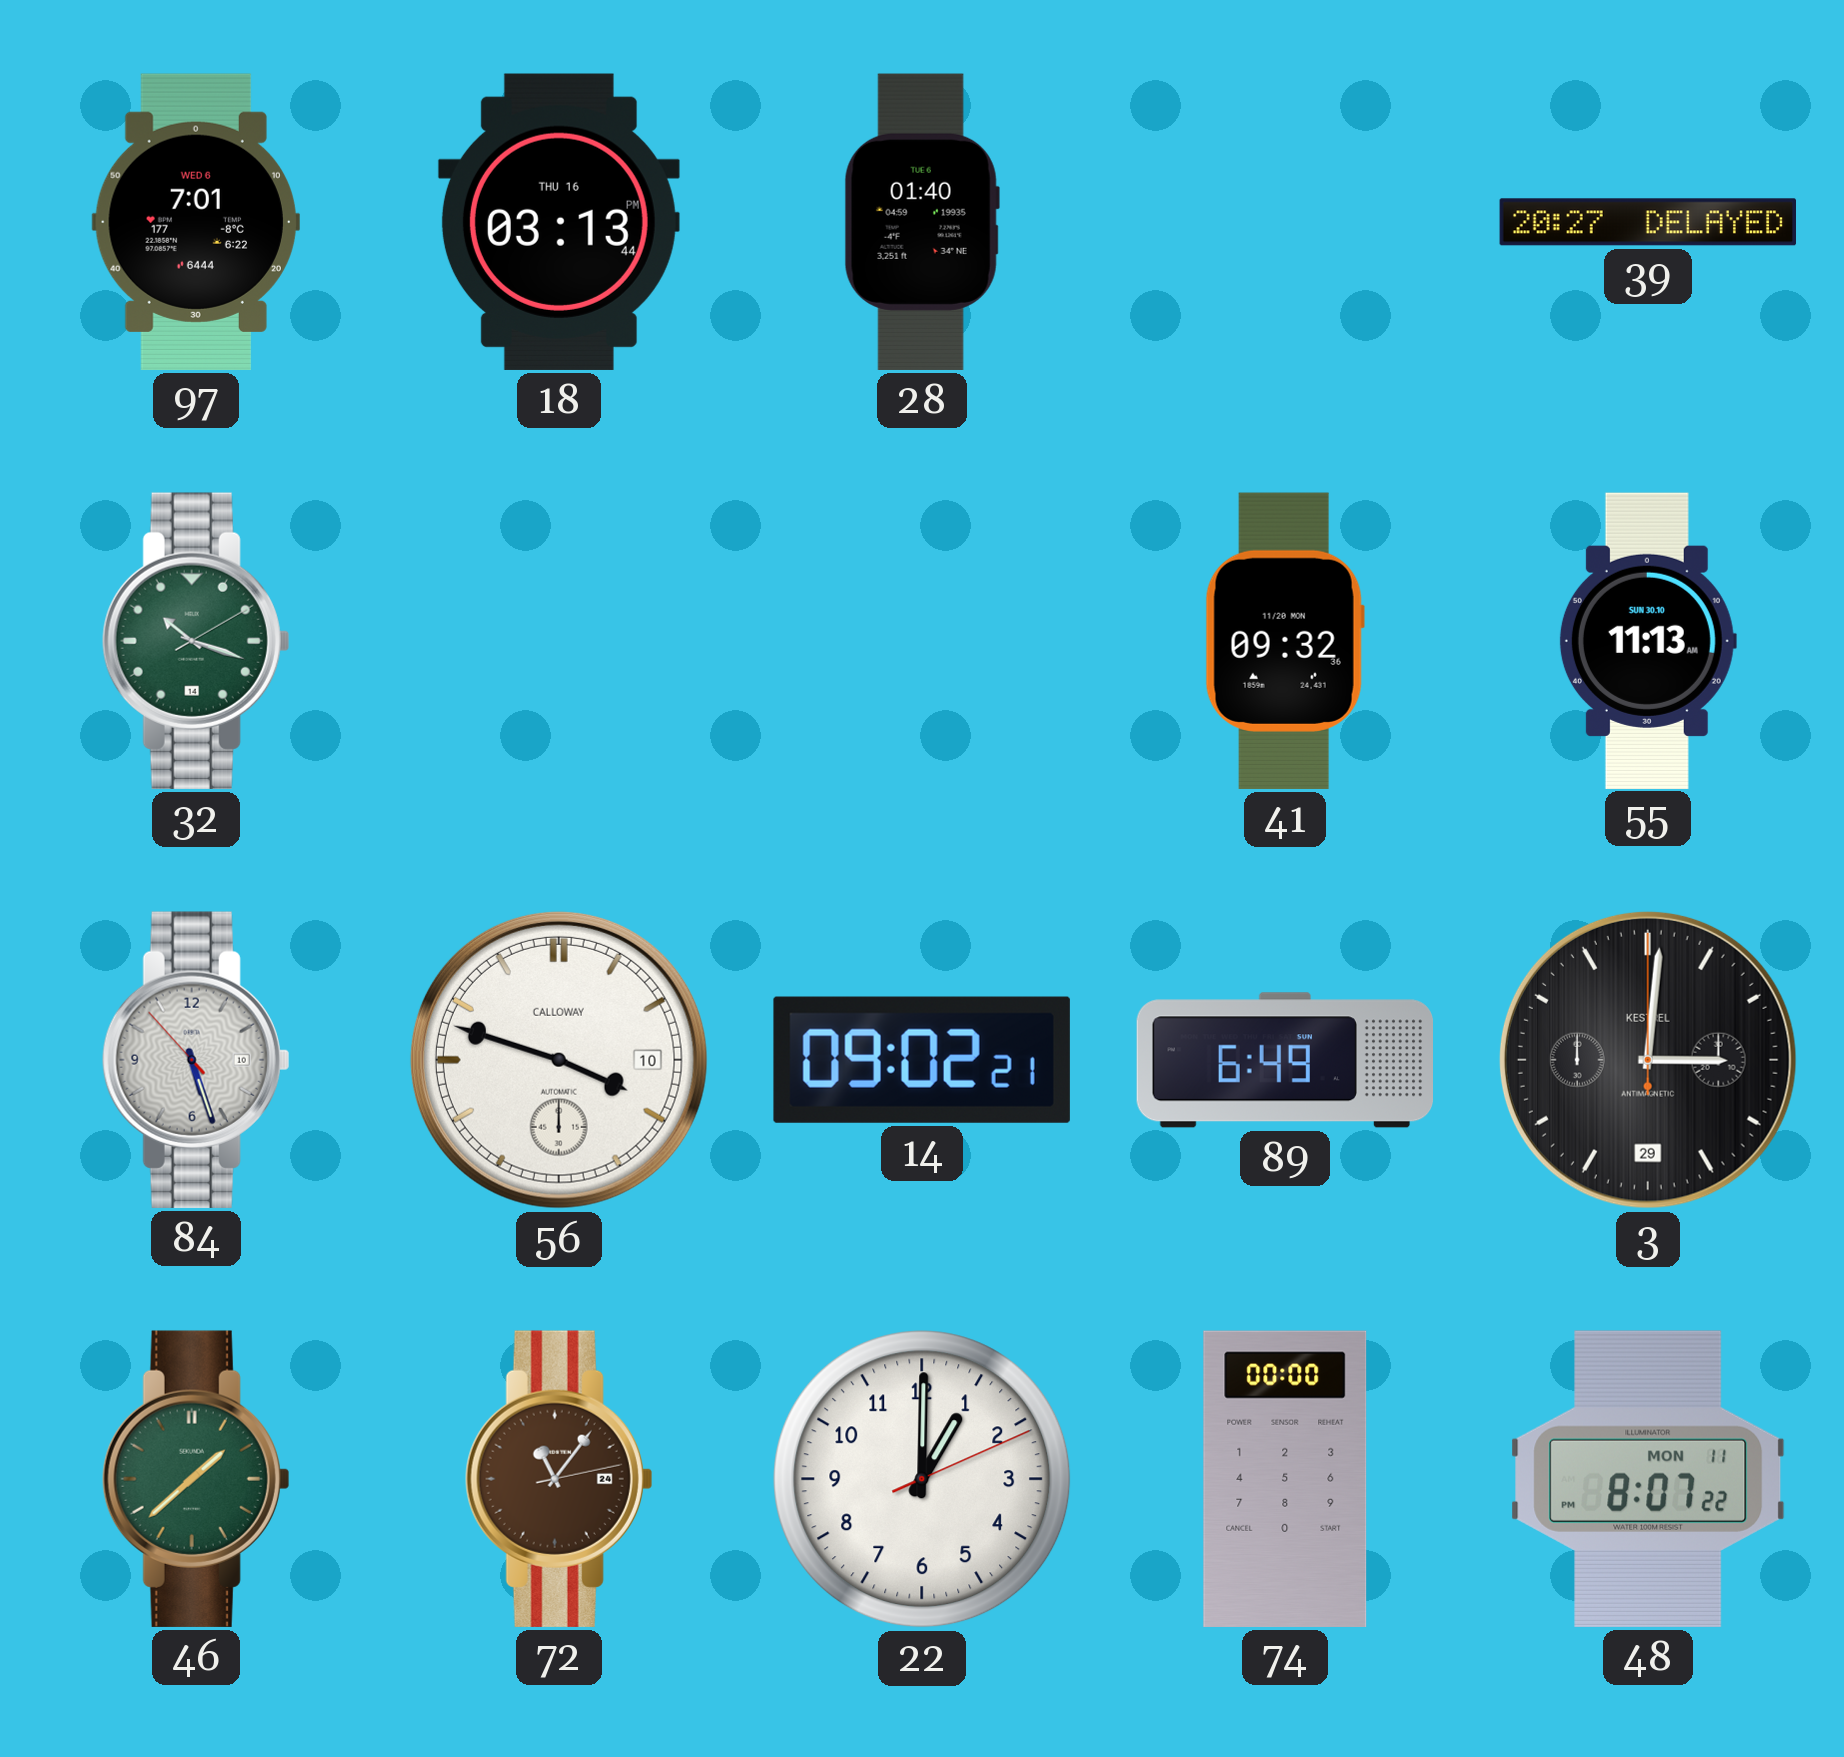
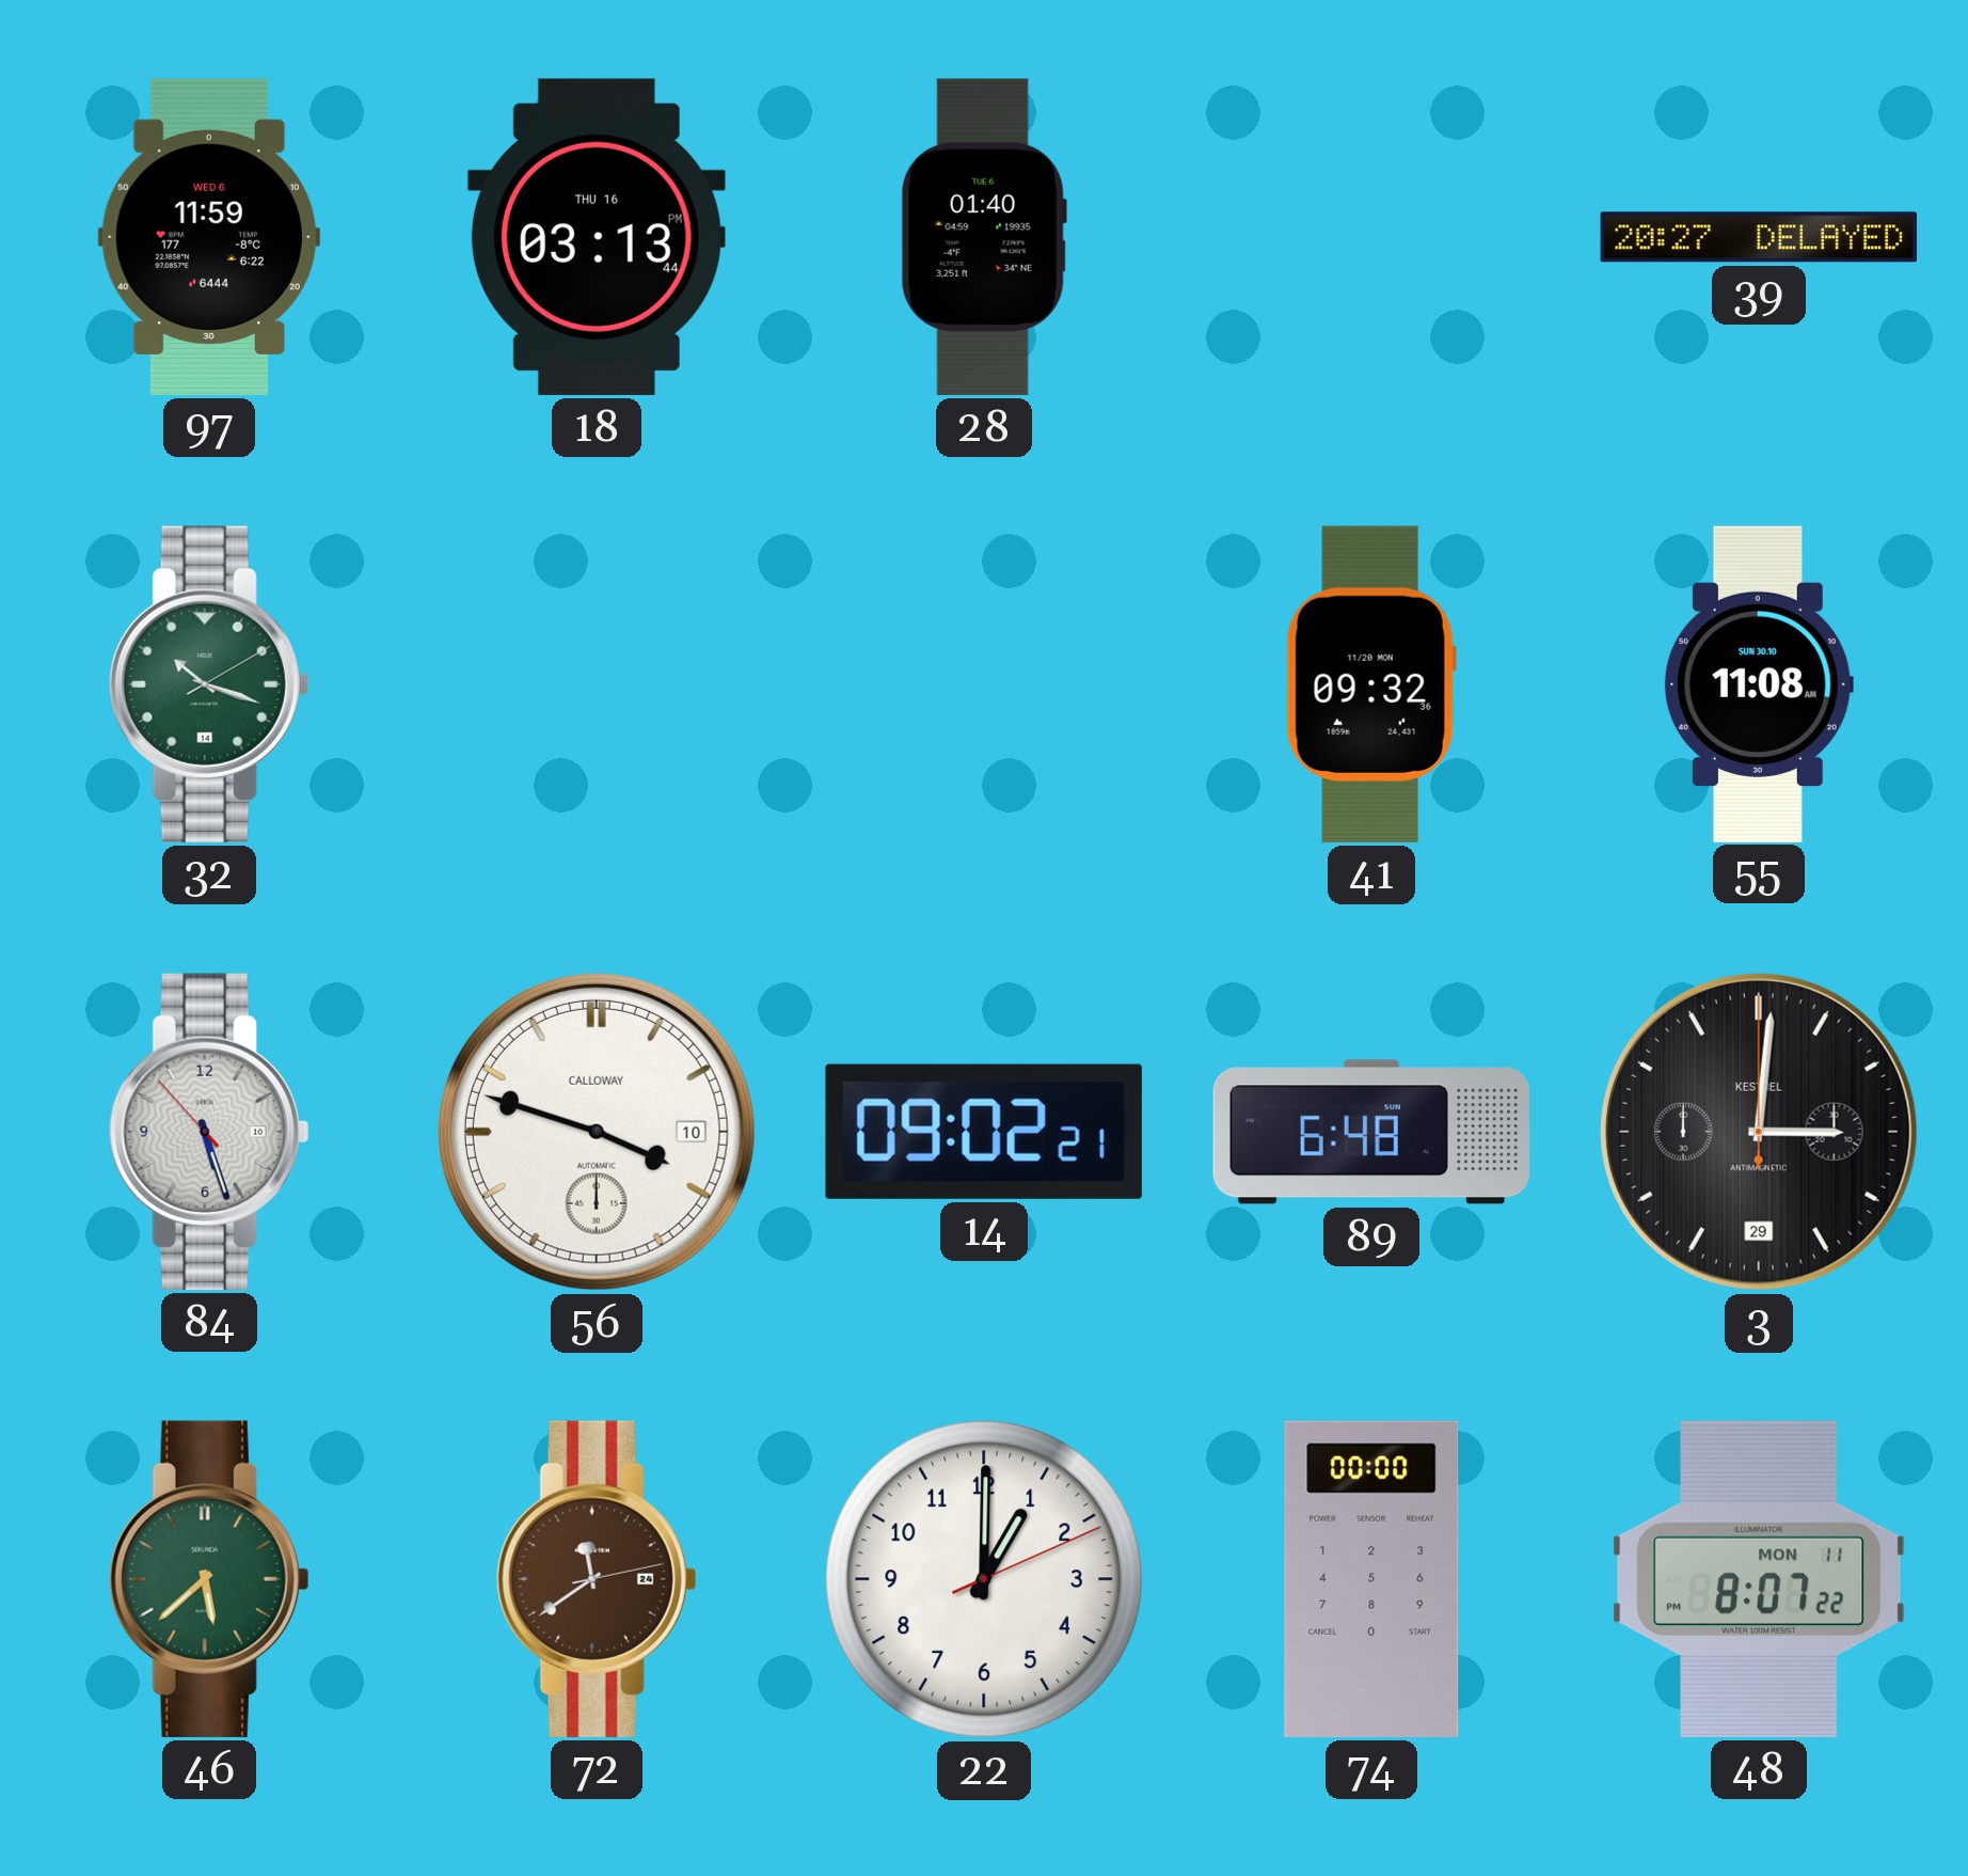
97: 7:01 -> 11:59
55: 11:13 -> 11:08
89: 6:49 -> 6:48
46: 1:38 -> 5:38
72: 11:06 -> 11:39
